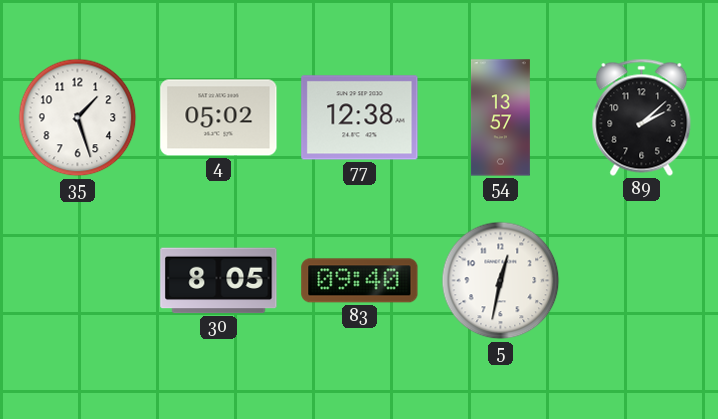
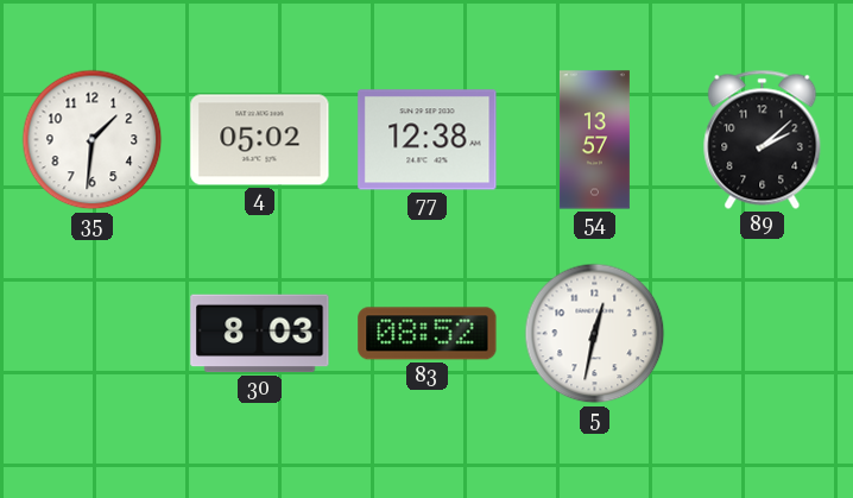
35: 1:27 -> 1:31
30: 8:05 -> 8:03
83: 09:40 -> 08:52
